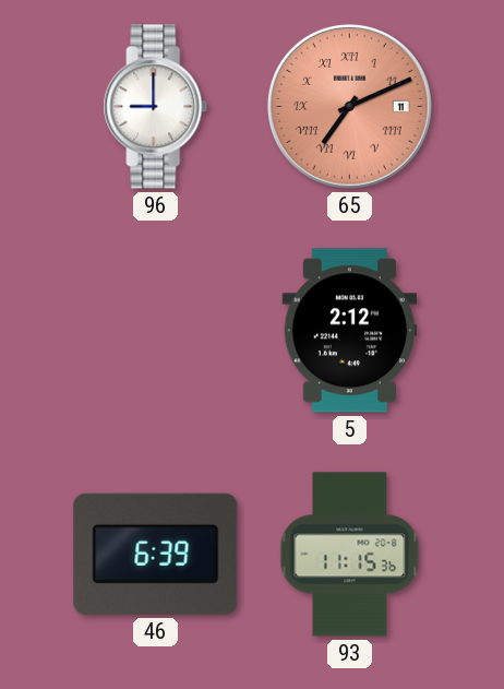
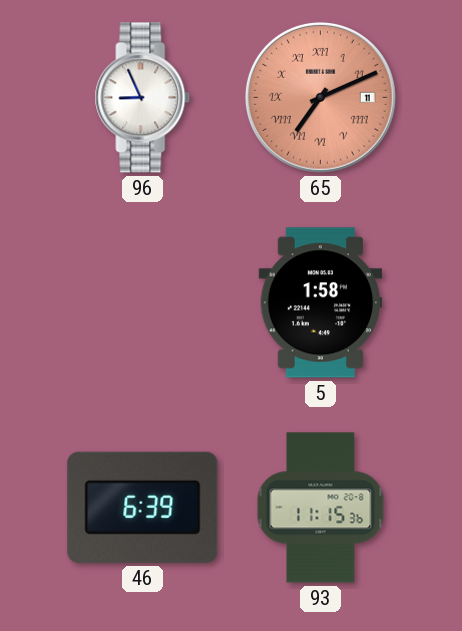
96: 9:00 -> 8:56
5: 2:12 -> 1:58
